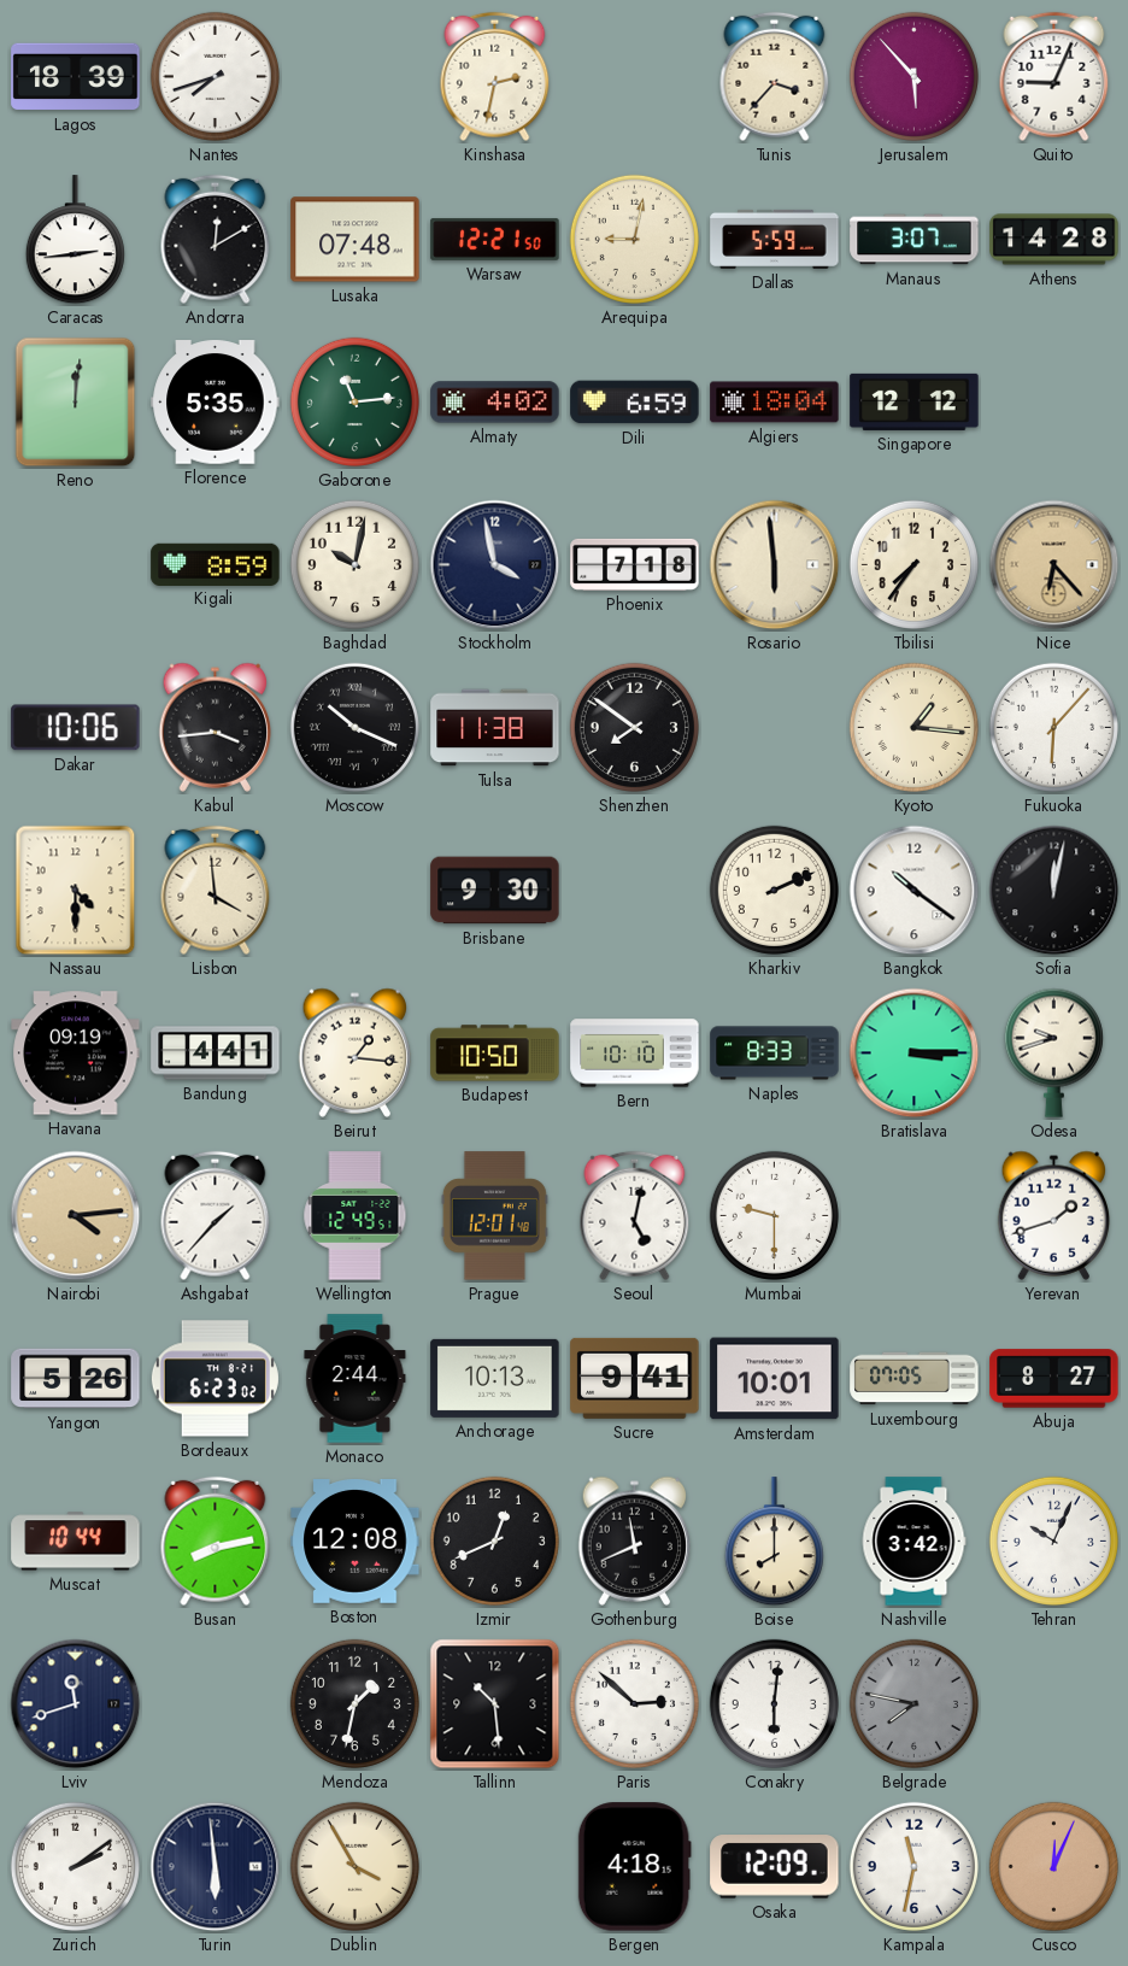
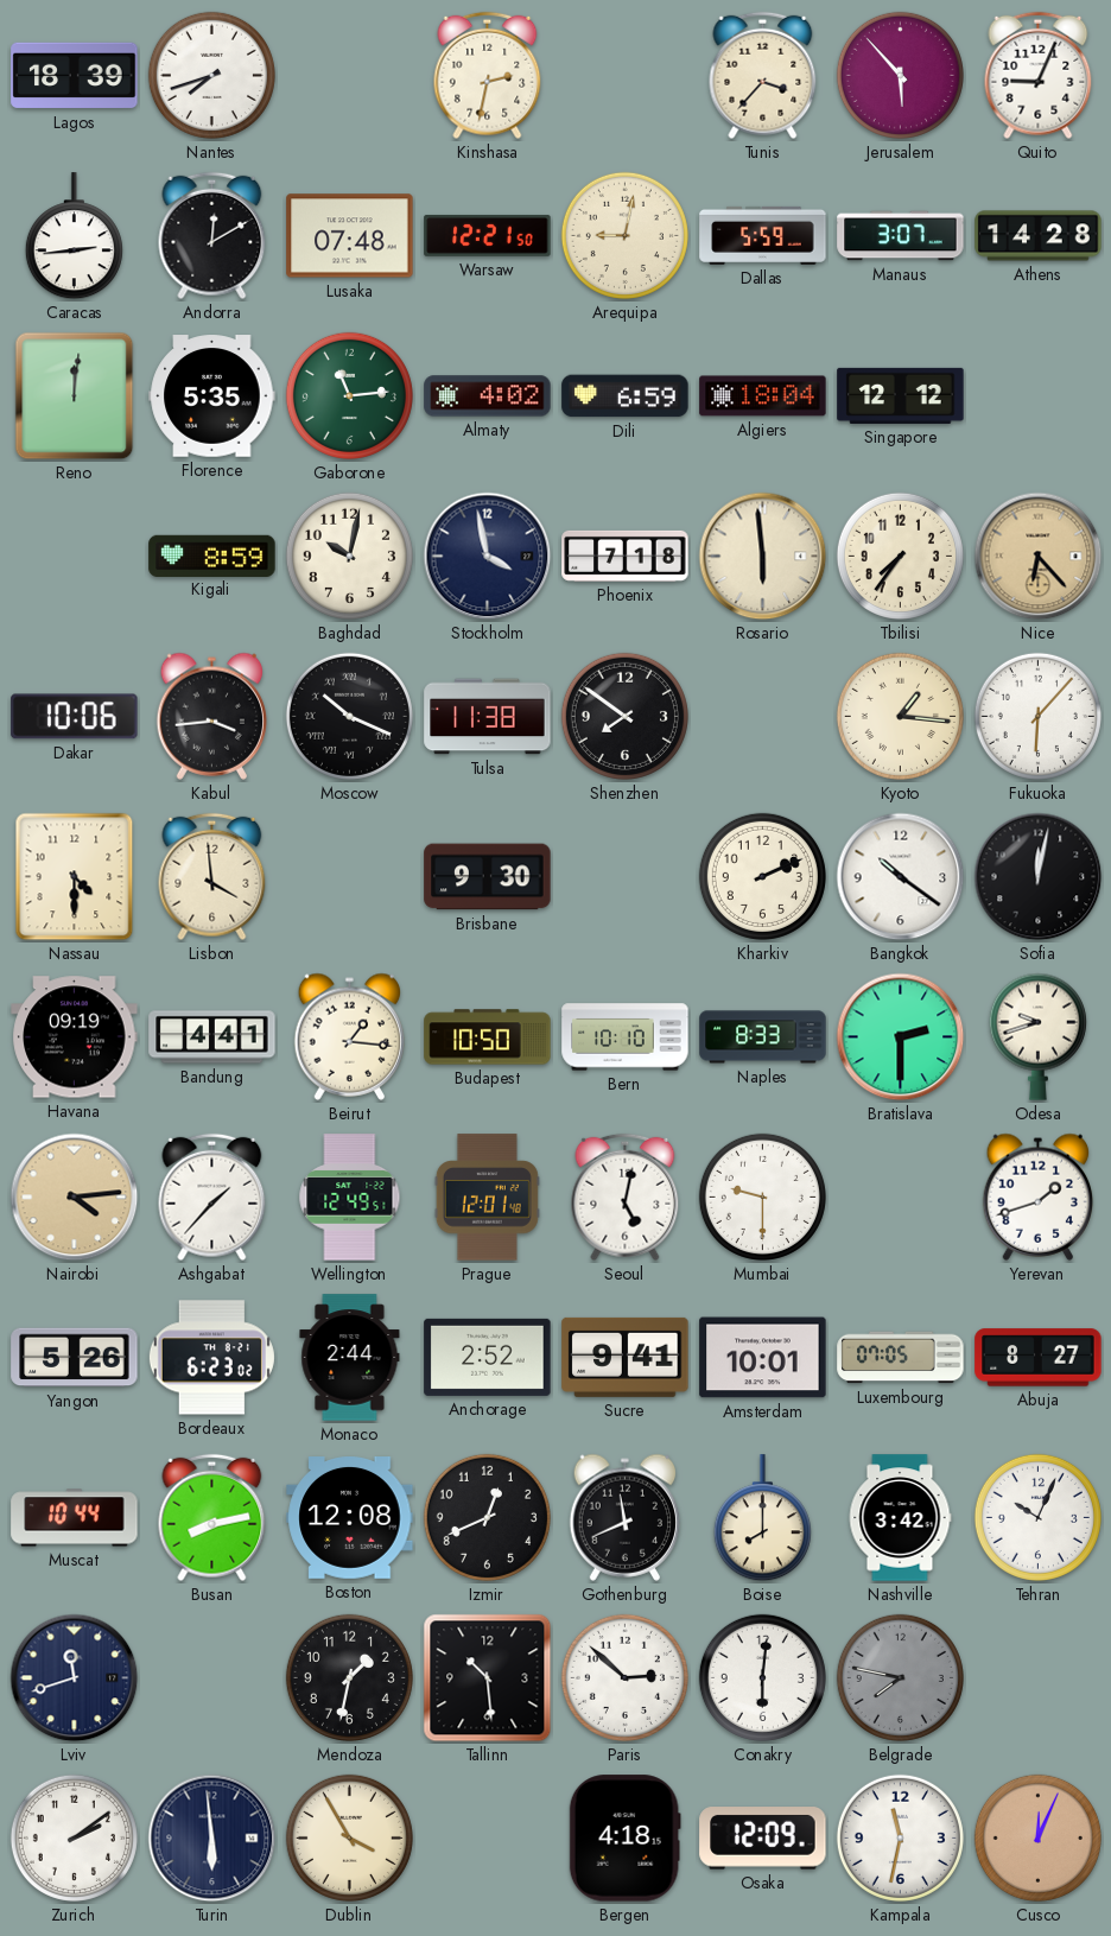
Bratislava: 3:15 -> 2:30
Anchorage: 10:13 -> 2:52
